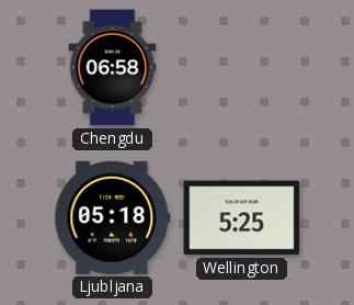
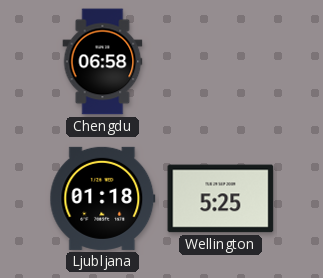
Ljubljana: 05:18 -> 01:18
